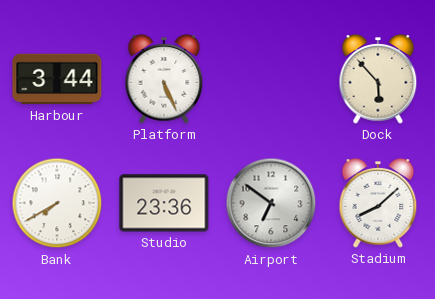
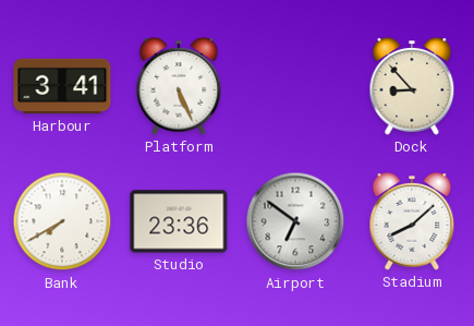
Harbour: 3:44 -> 3:41
Dock: 5:53 -> 8:53
